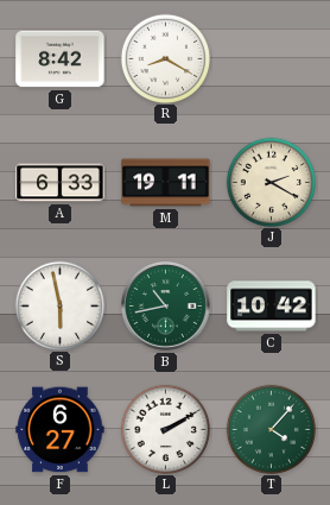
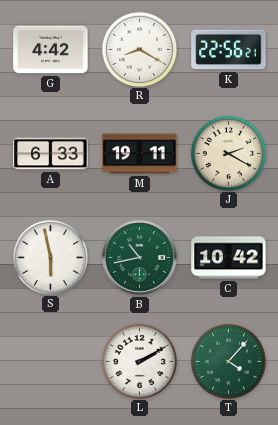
G: 8:42 -> 4:42
K: none -> 22:56
F: 6:27 -> none
